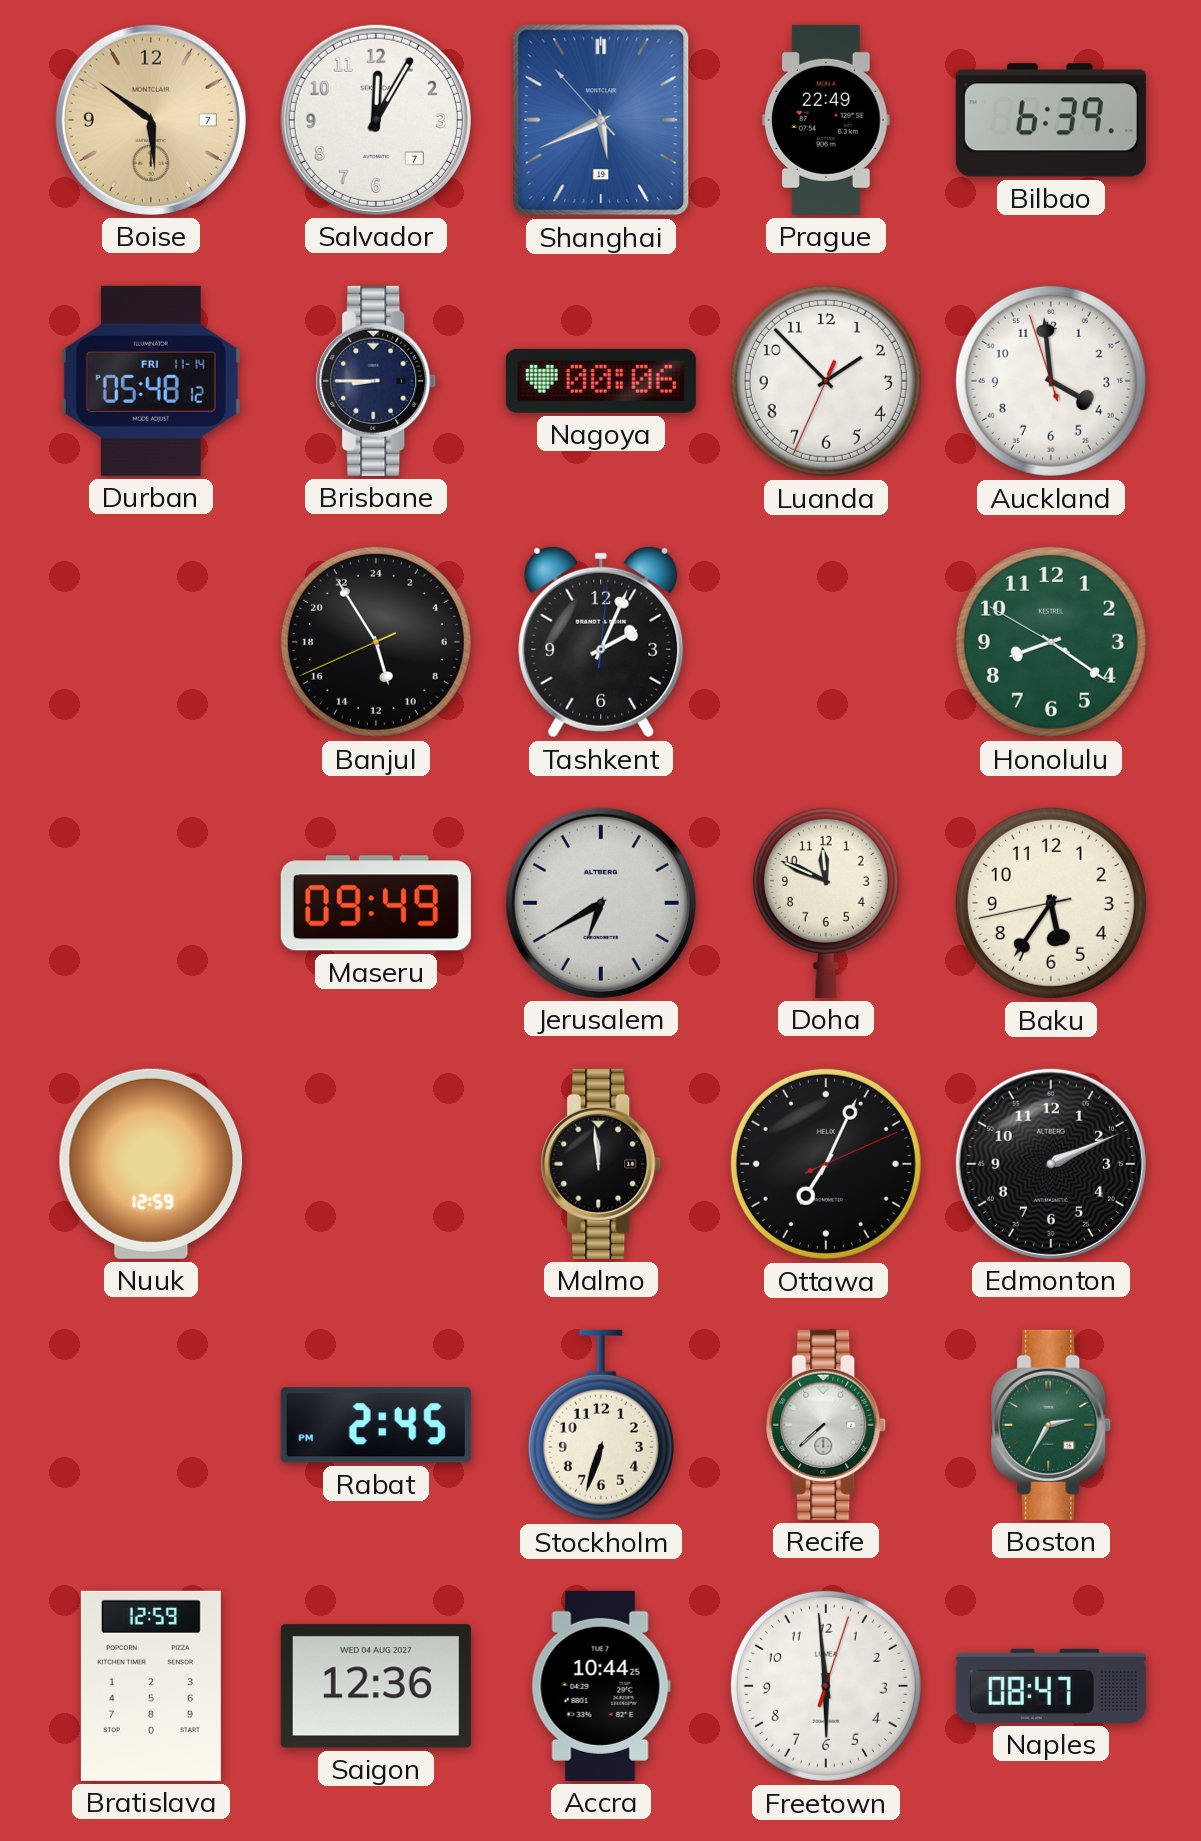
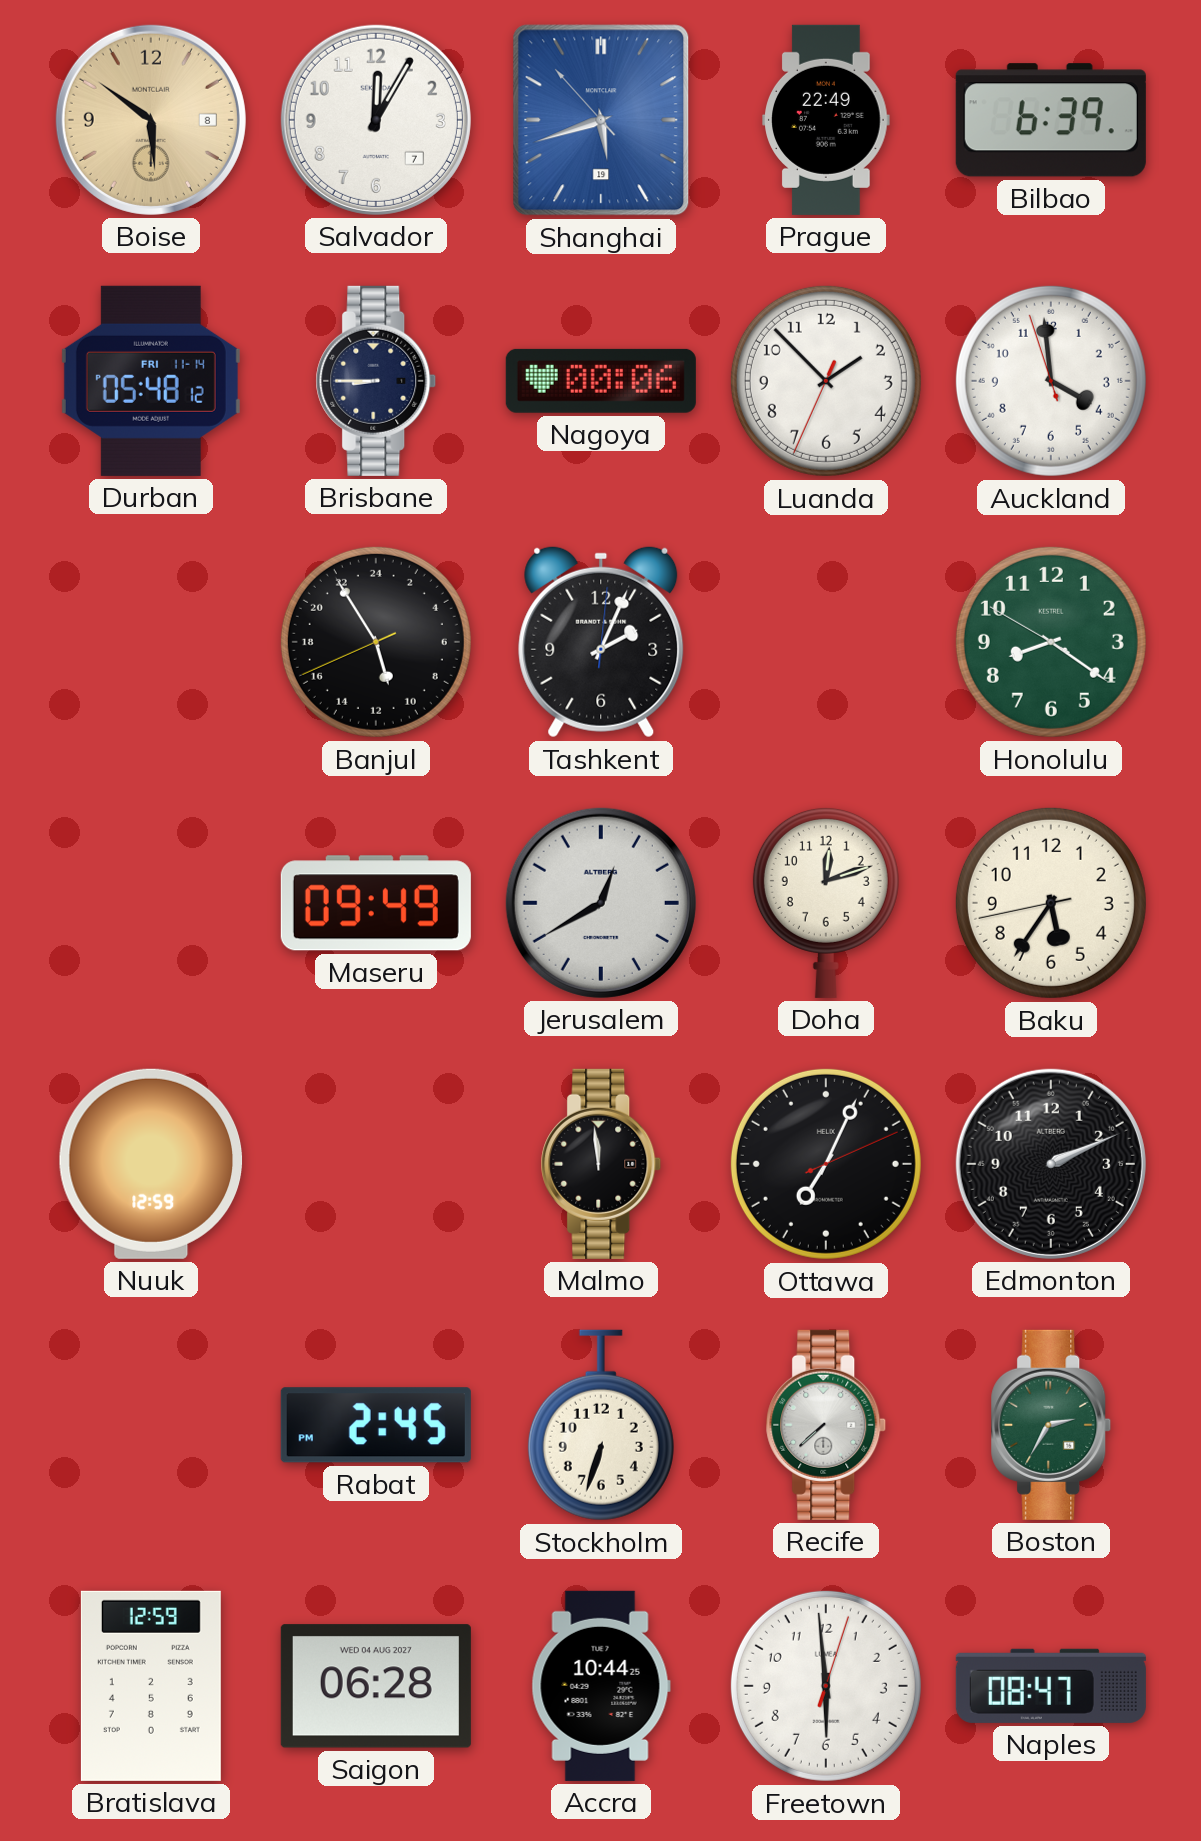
Boise date: 7 -> 8
Shanghai: 5:40 -> 5:41
Jerusalem: 6:40 -> 12:40
Doha: 11:49 -> 12:12
Saigon: 12:36 -> 06:28
